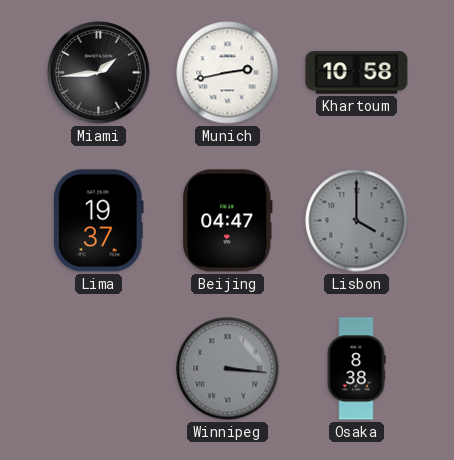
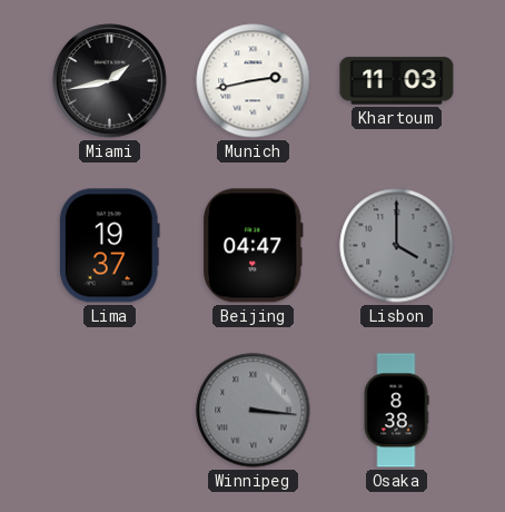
Miami: 1:44 -> 1:43
Khartoum: 10:58 -> 11:03
